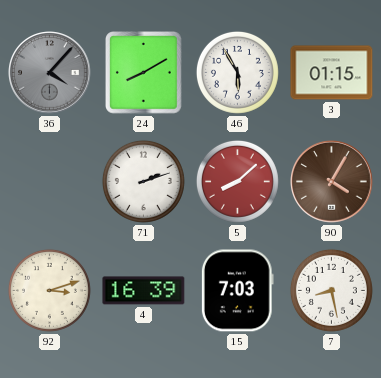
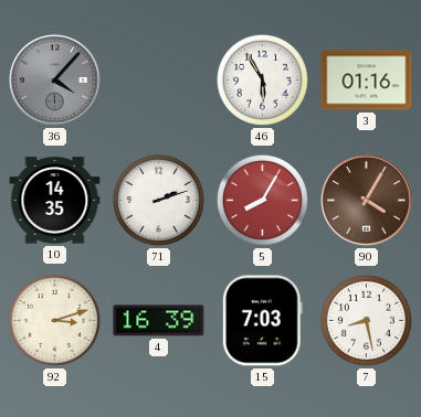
24: 8:10 -> none
3: 01:15 -> 01:16
10: none -> 14:35
5: 8:08 -> 8:05
